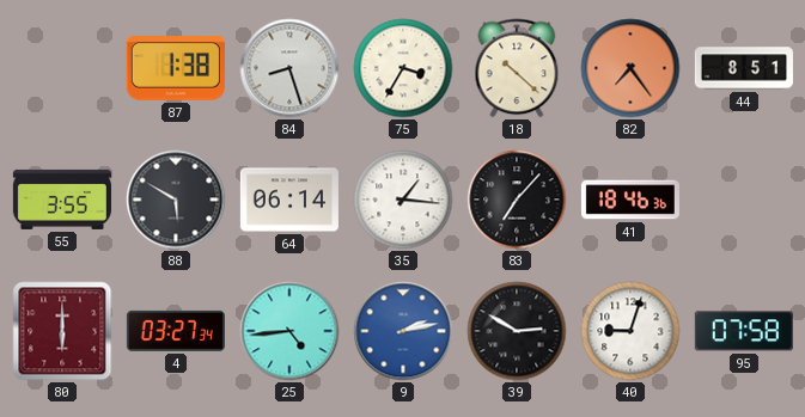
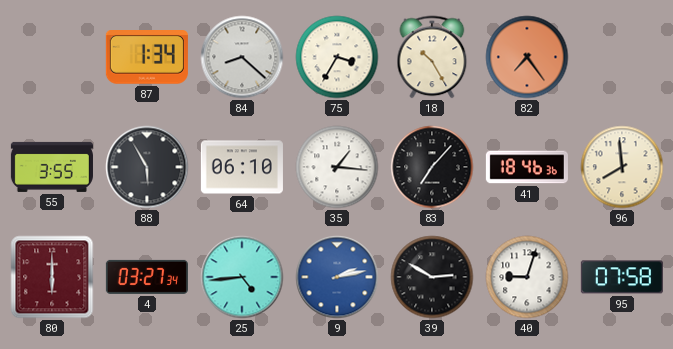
87: 1:38 -> 1:34
84: 8:27 -> 8:22
18: 10:22 -> 10:25
44: 8:51 -> none
88: 5:50 -> 5:55
64: 06:14 -> 06:10
96: none -> 7:59
